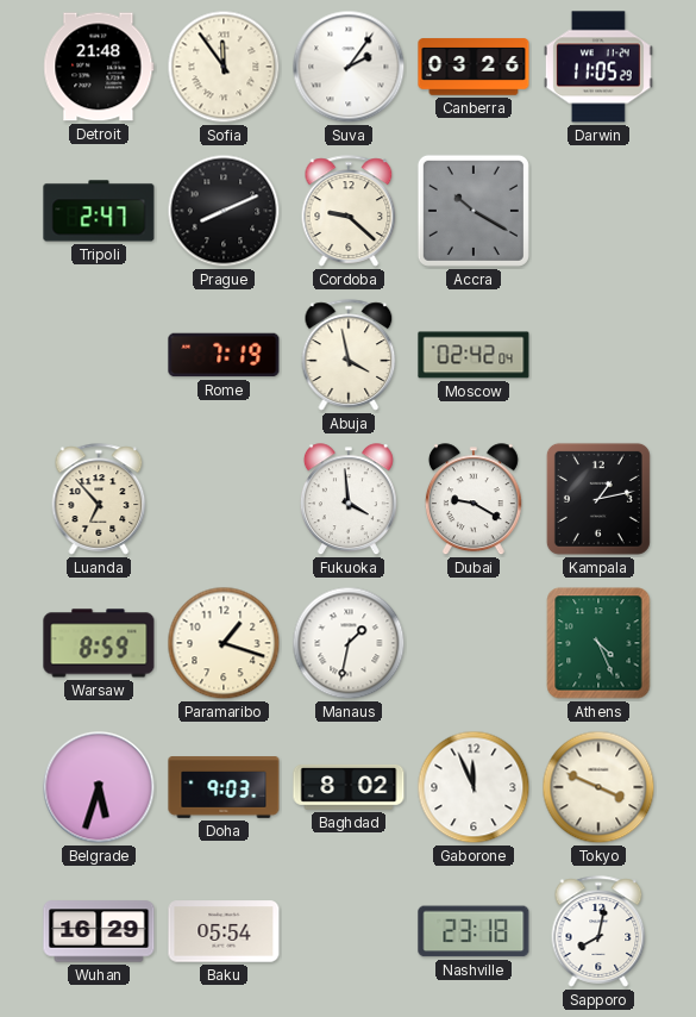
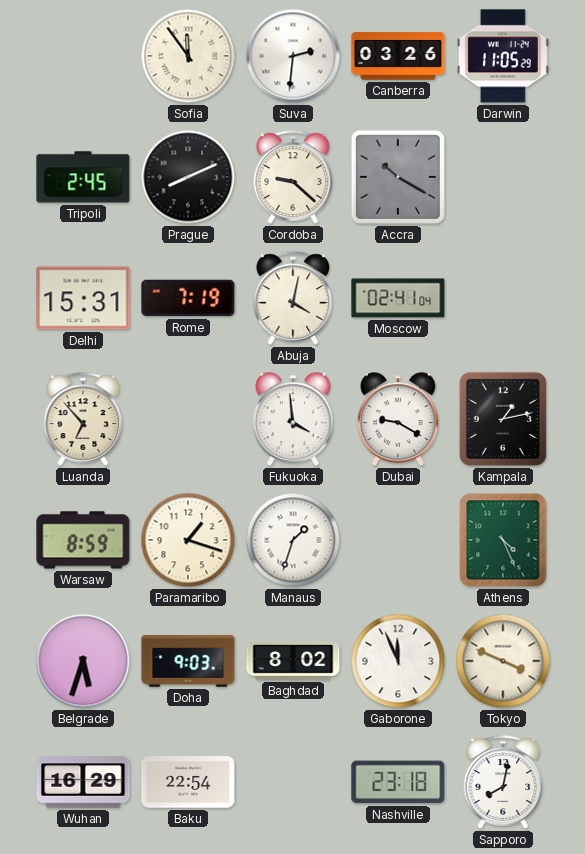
Detroit: 21:48 -> none
Suva: 2:06 -> 2:31
Tripoli: 2:47 -> 2:45
Delhi: none -> 15:31
Abuja: 3:58 -> 4:02
Moscow: 02:42 -> 02:41
Manaus: 1:32 -> 1:33
Baku: 05:54 -> 22:54
